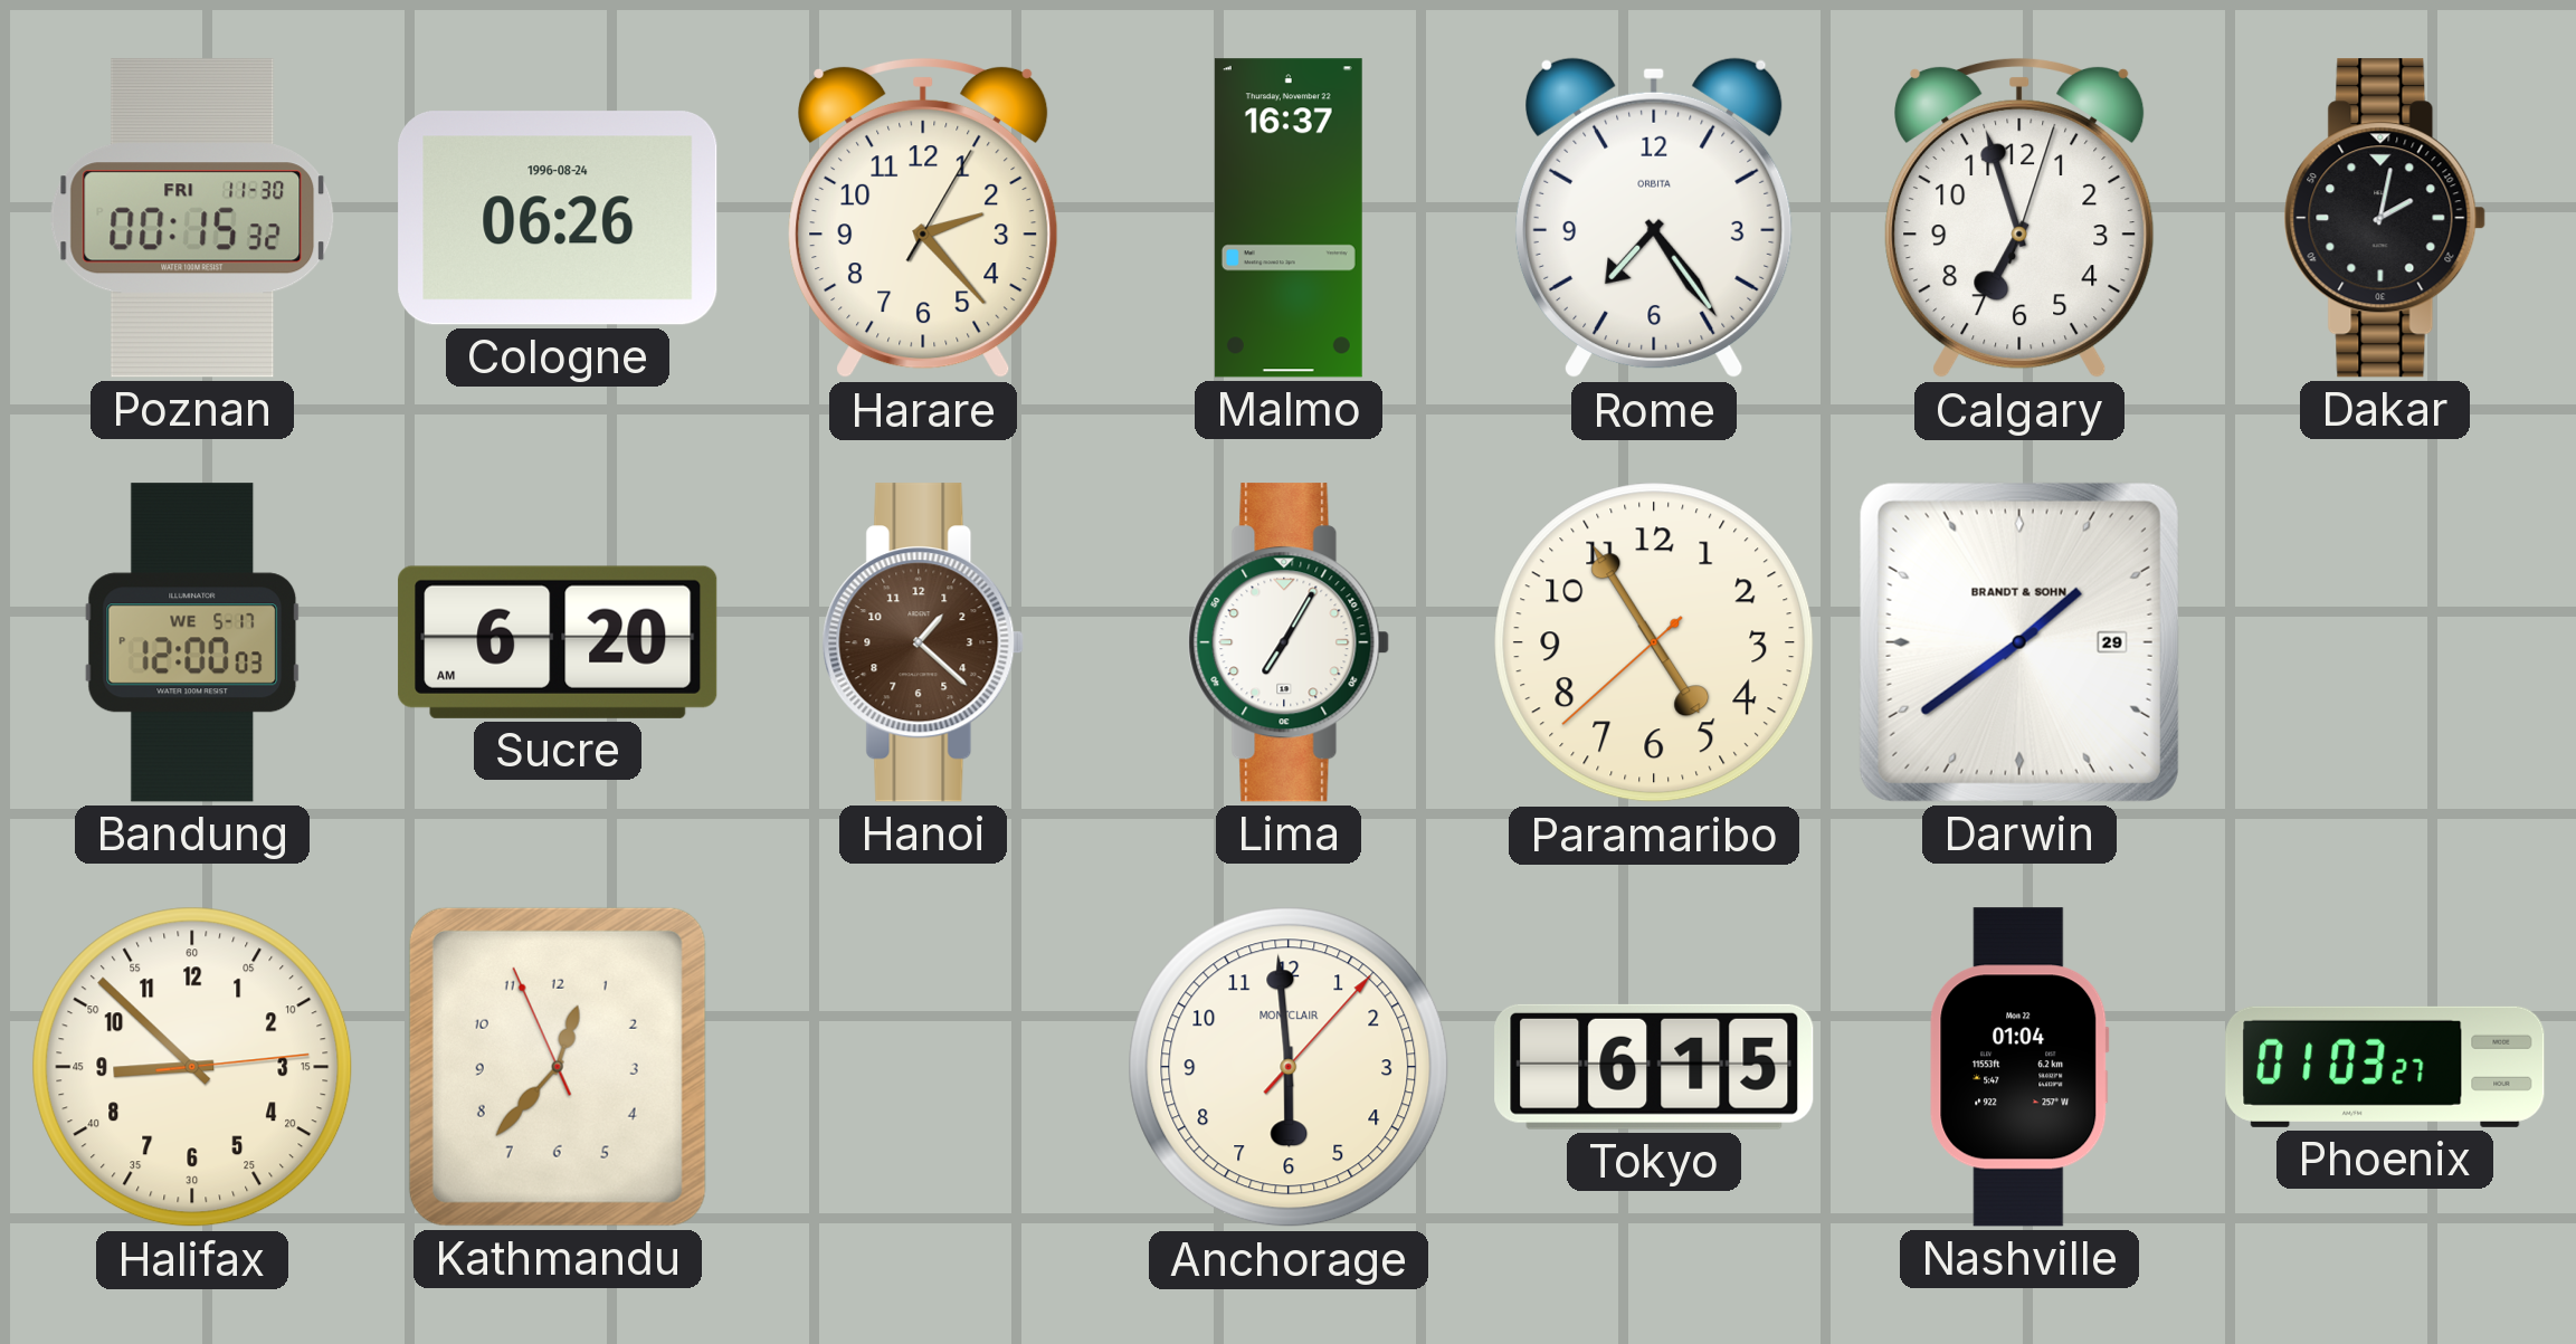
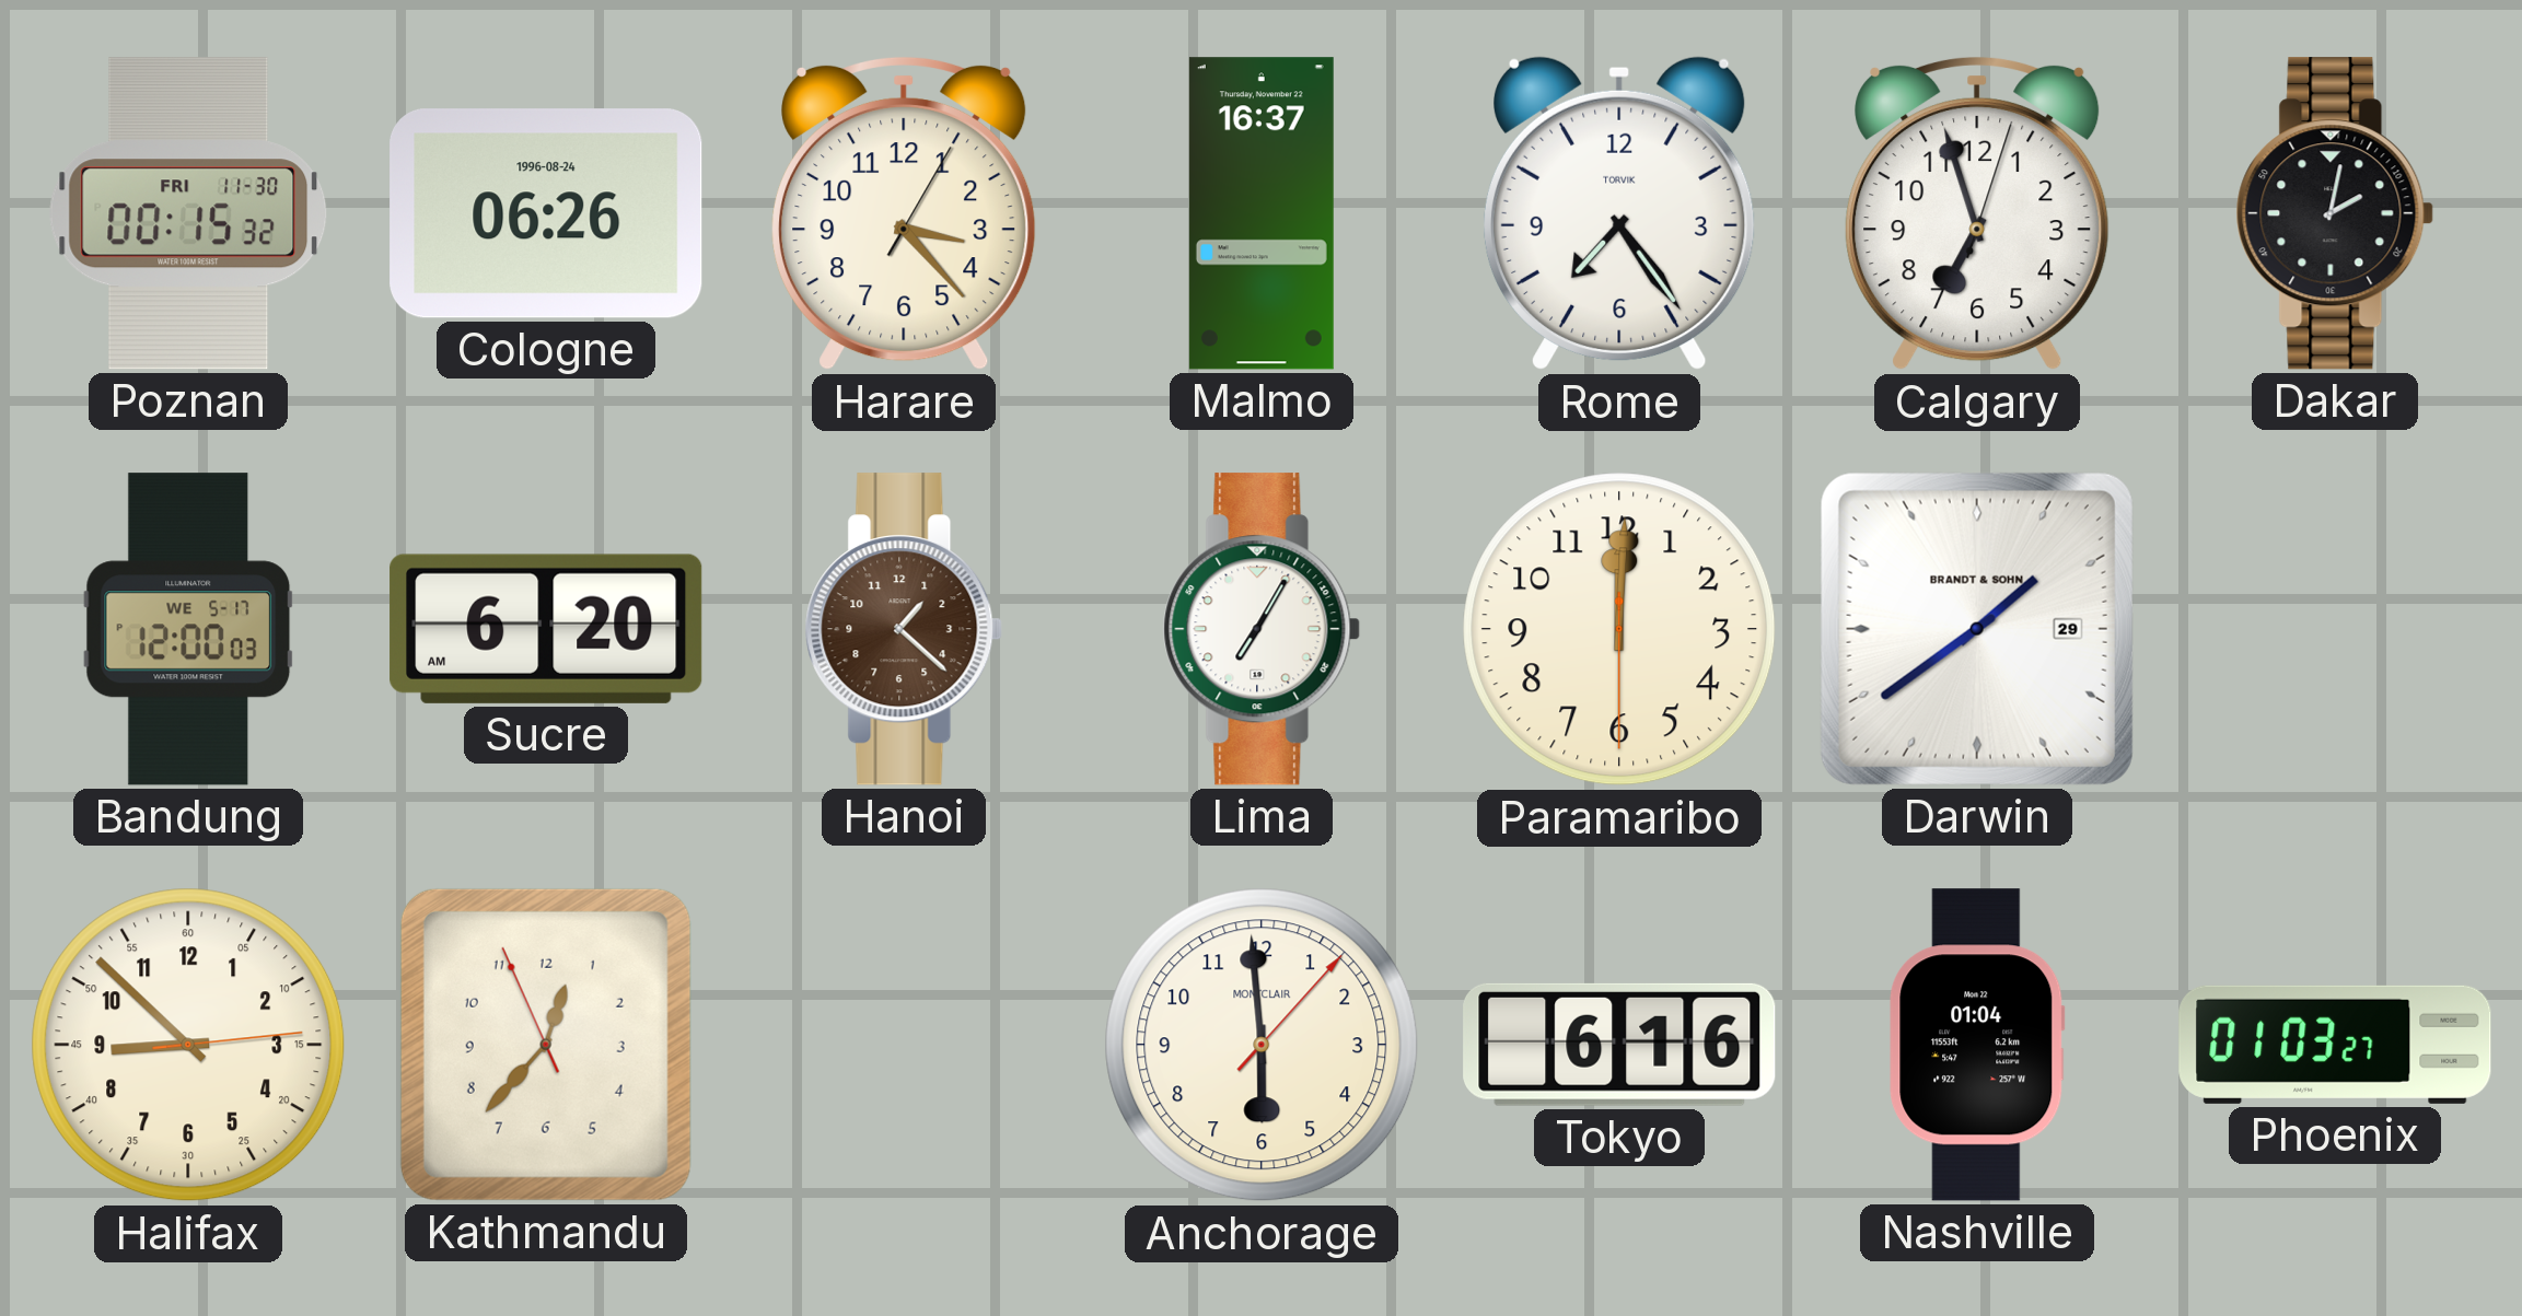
Harare: 2:23 -> 3:23
Rome brand: ORBITA -> TORVIK
Paramaribo: 4:54 -> 12:00
Tokyo: 6:15 -> 6:16
